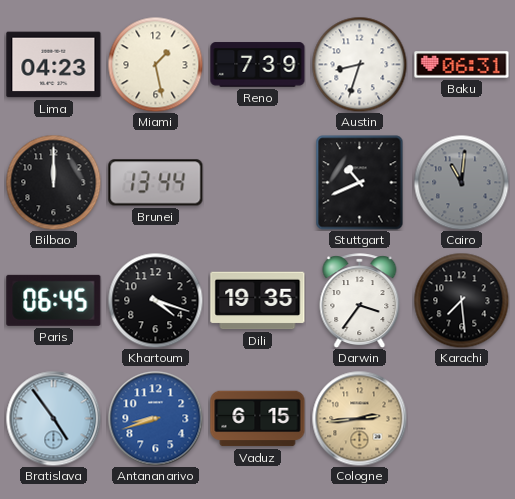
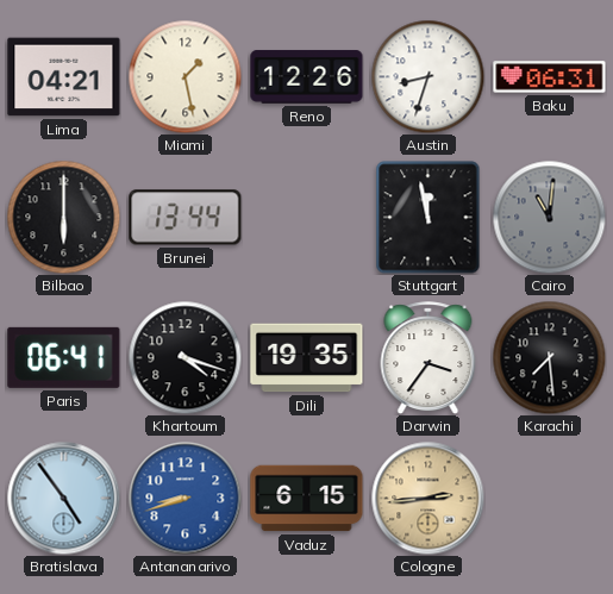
Lima: 04:23 -> 04:21
Reno: 7:39 -> 12:26
Bilbao: 12:00 -> 6:00
Stuttgart: 10:41 -> 11:58
Paris: 06:45 -> 06:41
